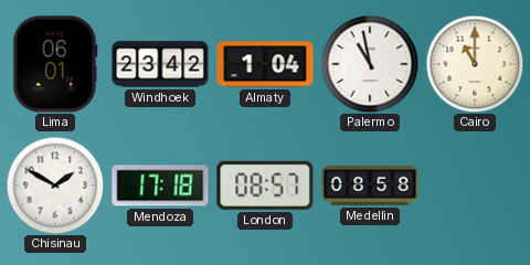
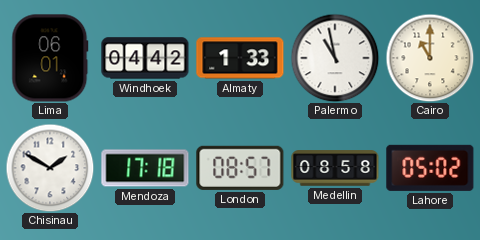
Windhoek: 23:42 -> 04:42
Almaty: 1:04 -> 1:33
Lahore: none -> 05:02
